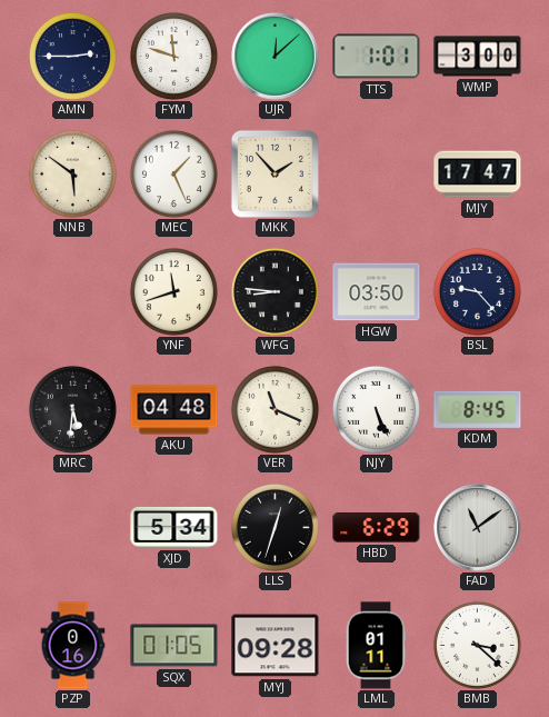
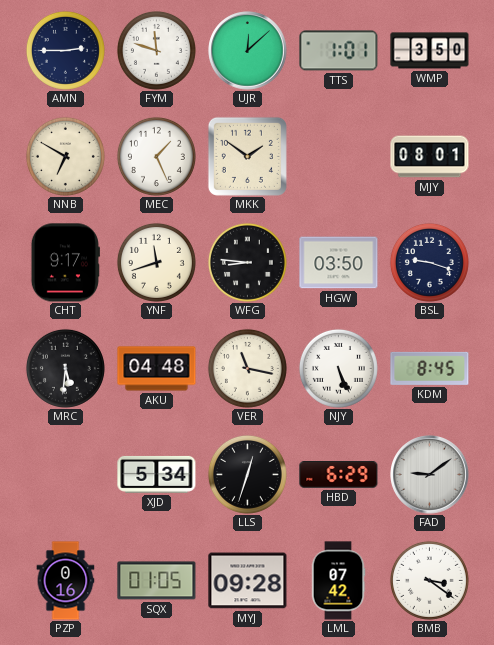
WMP: 3:00 -> 3:50
NNB: 5:51 -> 6:50
MKK: 1:53 -> 1:51
MJY: 17:47 -> 08:01
CHT: none -> 9:17
BSL: 9:23 -> 9:18
VER: 11:19 -> 11:17
FAD: 11:09 -> 9:09
LML: 01:11 -> 07:42
BMB: 3:22 -> 3:21
